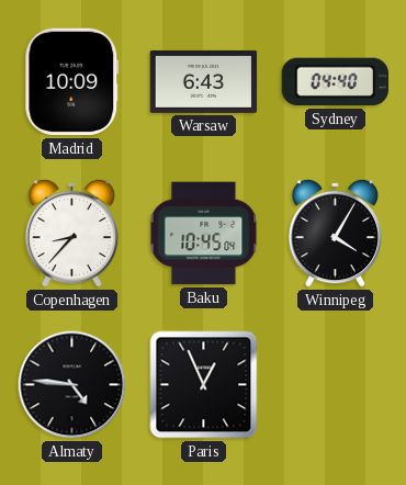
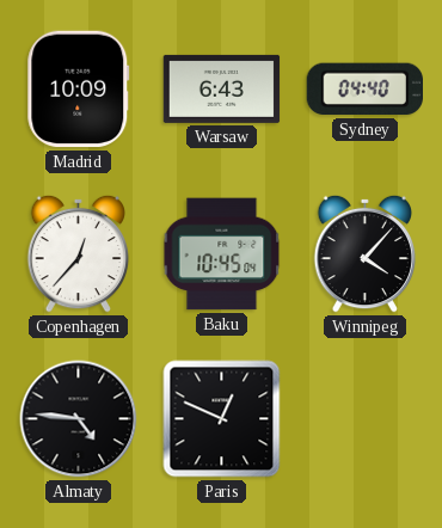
Copenhagen: 8:37 -> 12:37
Winnipeg: 4:05 -> 4:07
Paris: 12:56 -> 12:49
